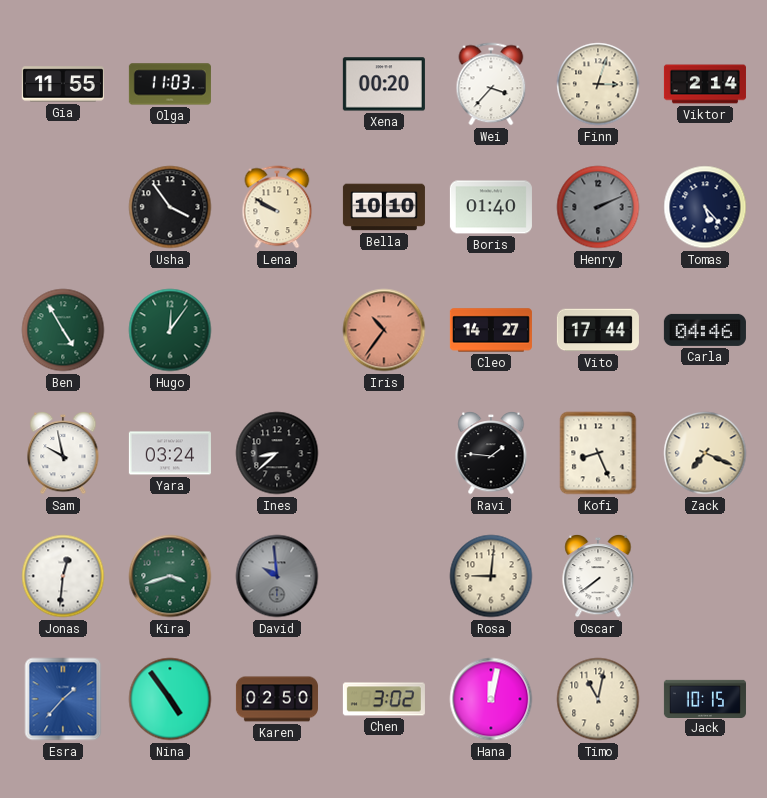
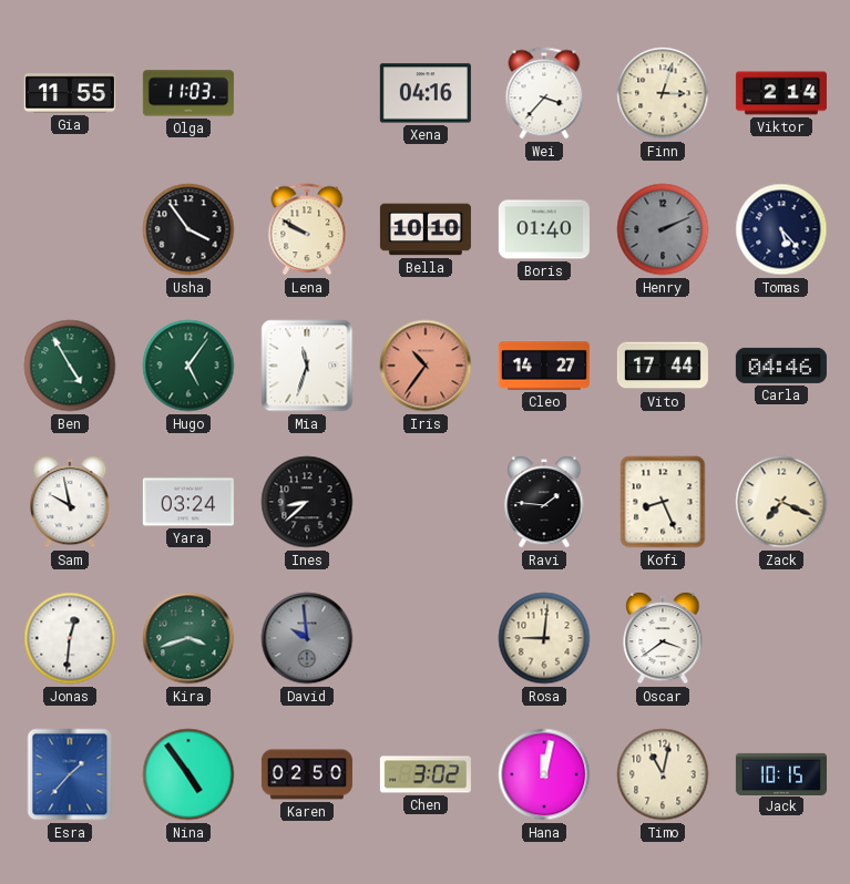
Xena: 00:20 -> 04:16
Hugo: 12:06 -> 5:06
Mia: none -> 11:33
Oscar: 7:39 -> 3:39
